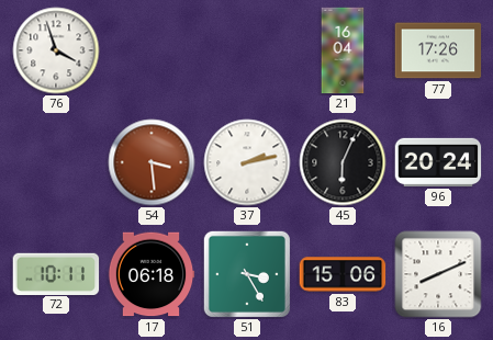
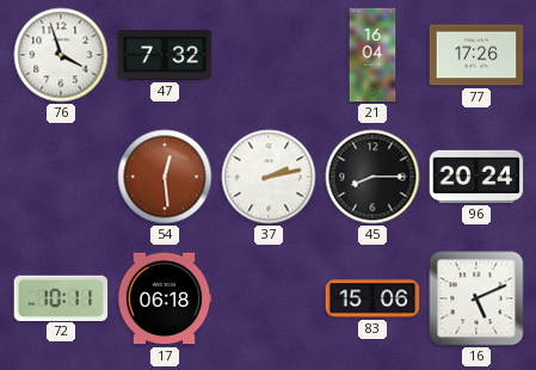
47: none -> 7:32
54: 3:29 -> 12:29
45: 6:04 -> 8:15
51: 3:25 -> none
16: 8:11 -> 5:11
